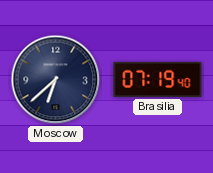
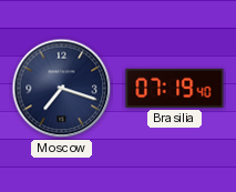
Moscow: 6:38 -> 7:18
